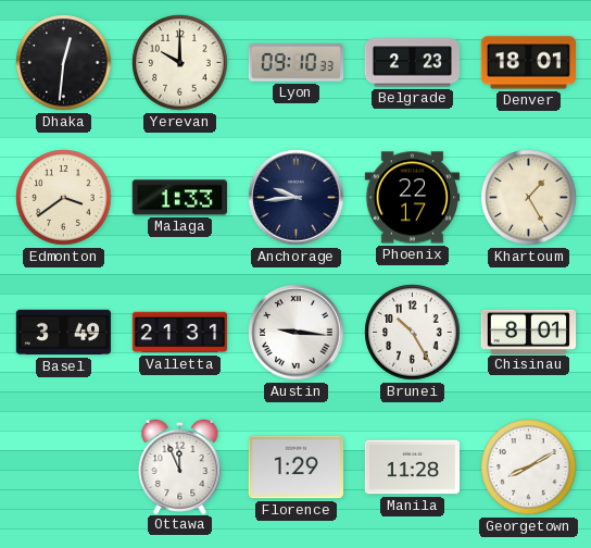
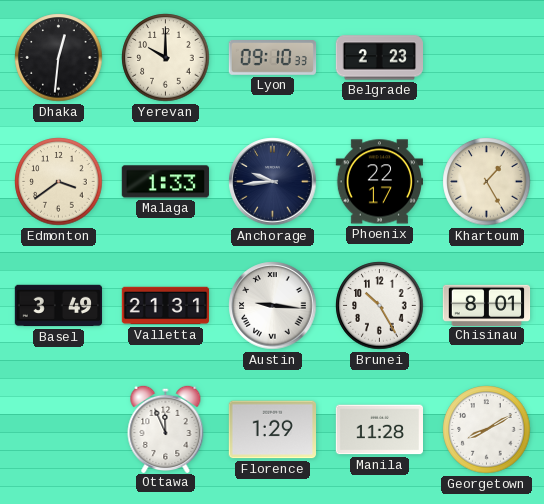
Denver: 18:01 -> none
